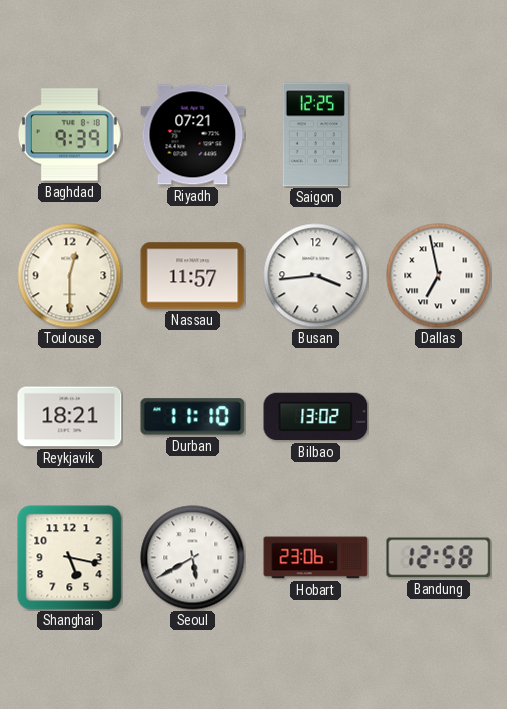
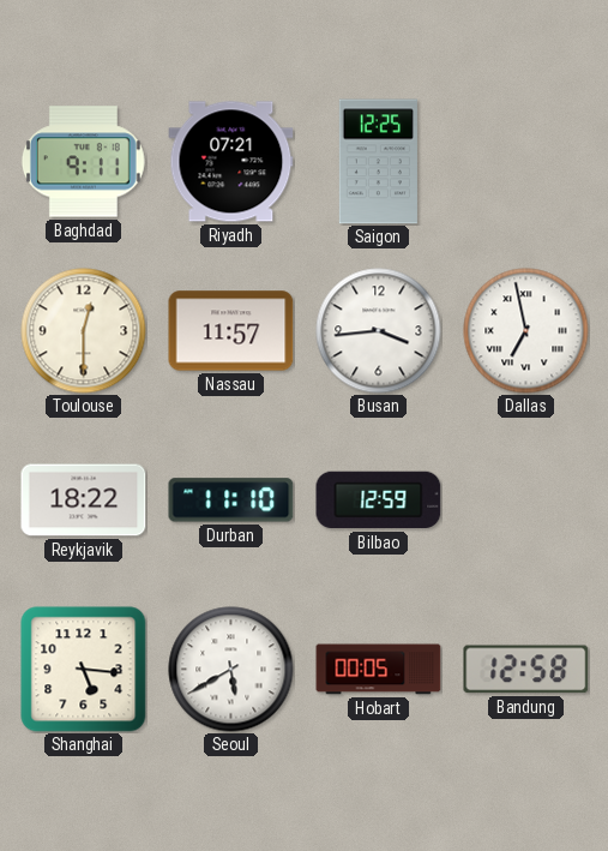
Baghdad: 9:39 -> 9:11
Reykjavik: 18:21 -> 18:22
Bilbao: 13:02 -> 12:59
Shanghai: 5:17 -> 5:16
Hobart: 23:06 -> 00:05
